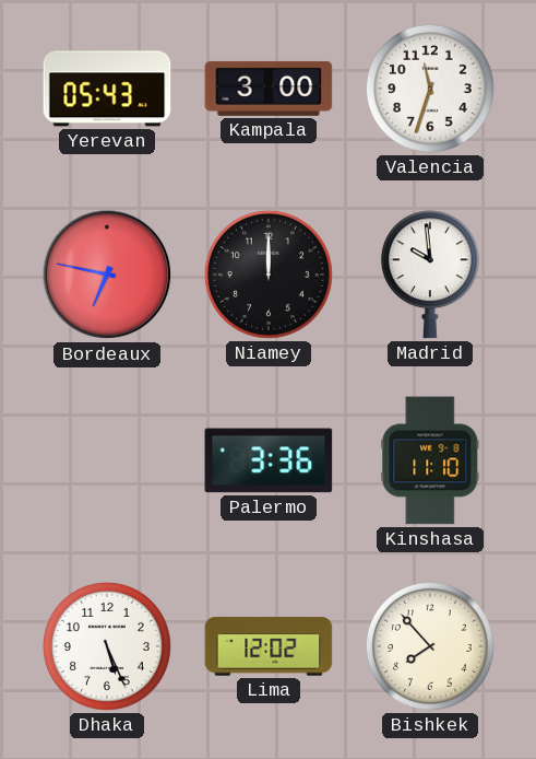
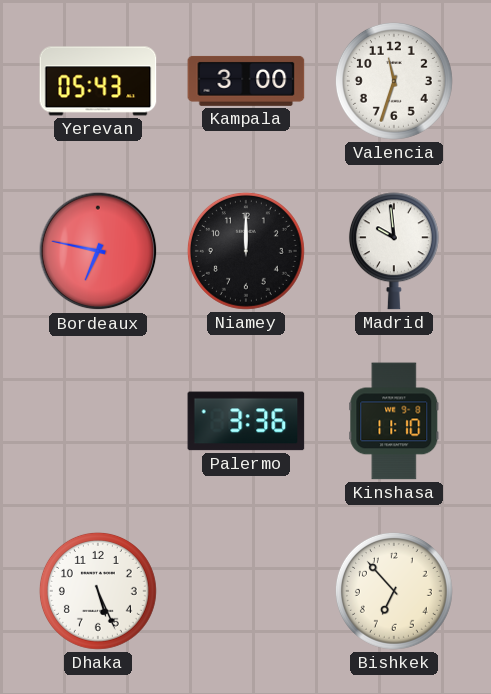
Lima: 12:02 -> none
Bishkek: 7:53 -> 6:53
